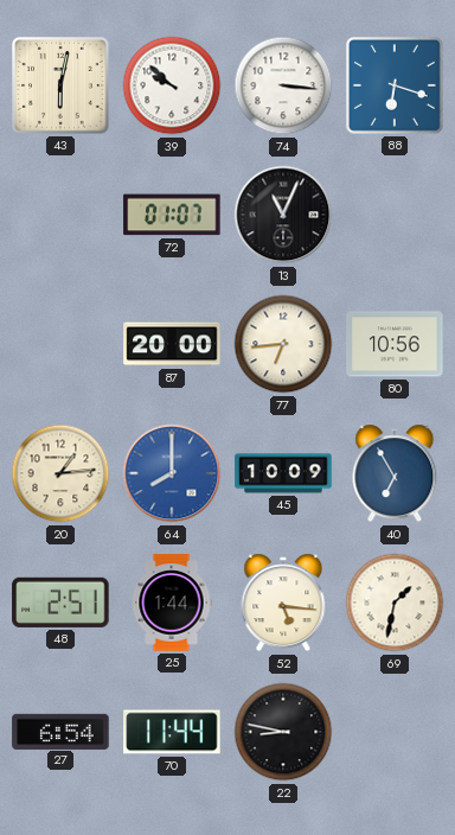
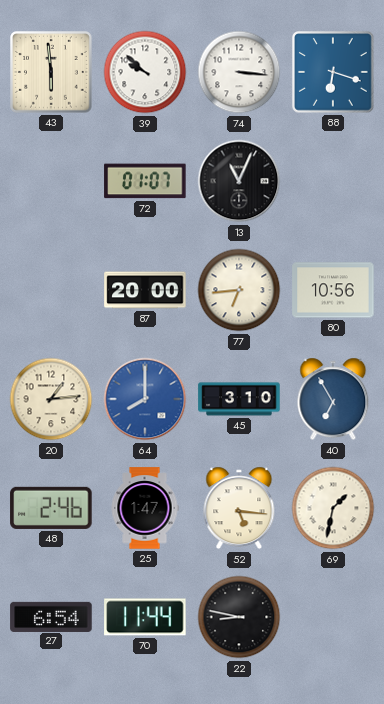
43: 6:02 -> 5:59
45: 10:09 -> 3:10
48: 2:51 -> 2:46
25: 1:44 -> 1:47
